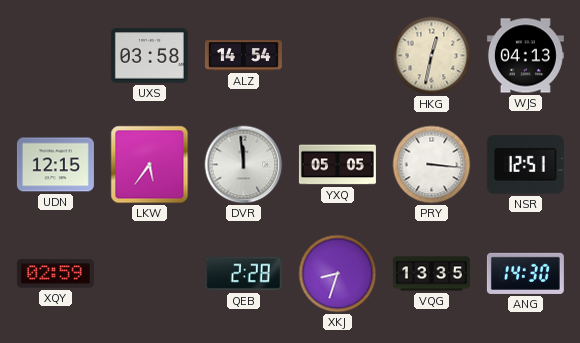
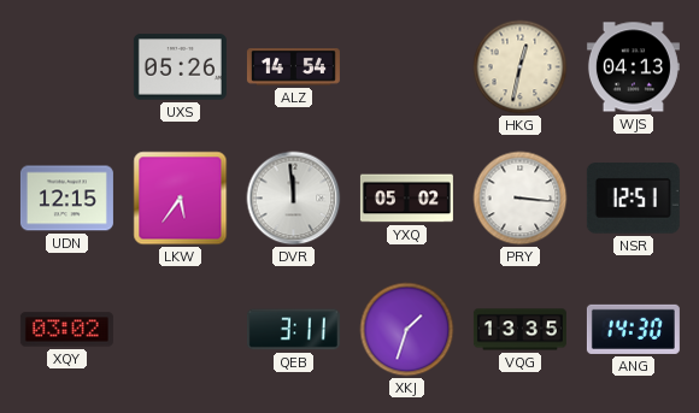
UXS: 03:58 -> 05:26
YXQ: 05:05 -> 05:02
XQY: 02:59 -> 03:02
QEB: 2:28 -> 3:11
XKJ: 8:33 -> 1:33
